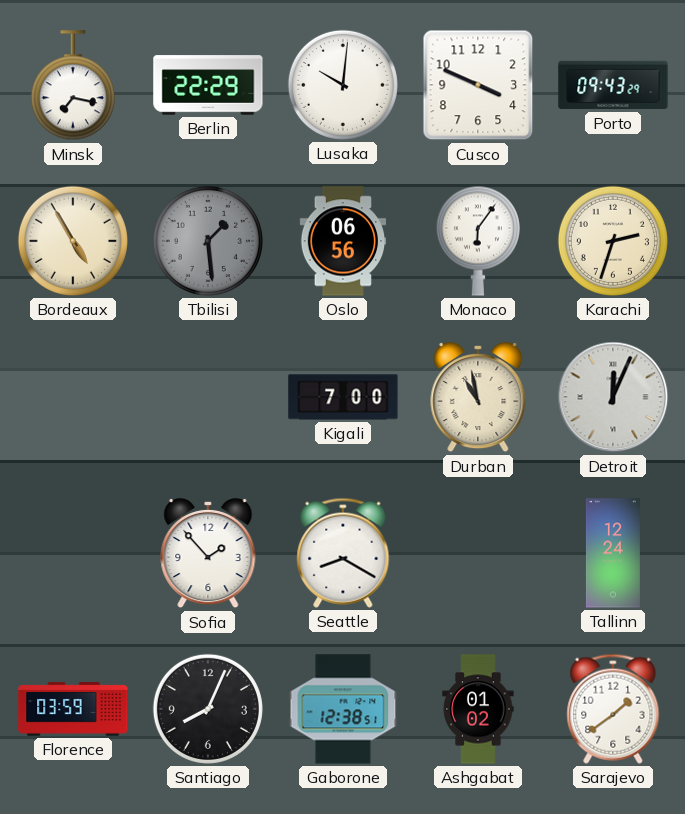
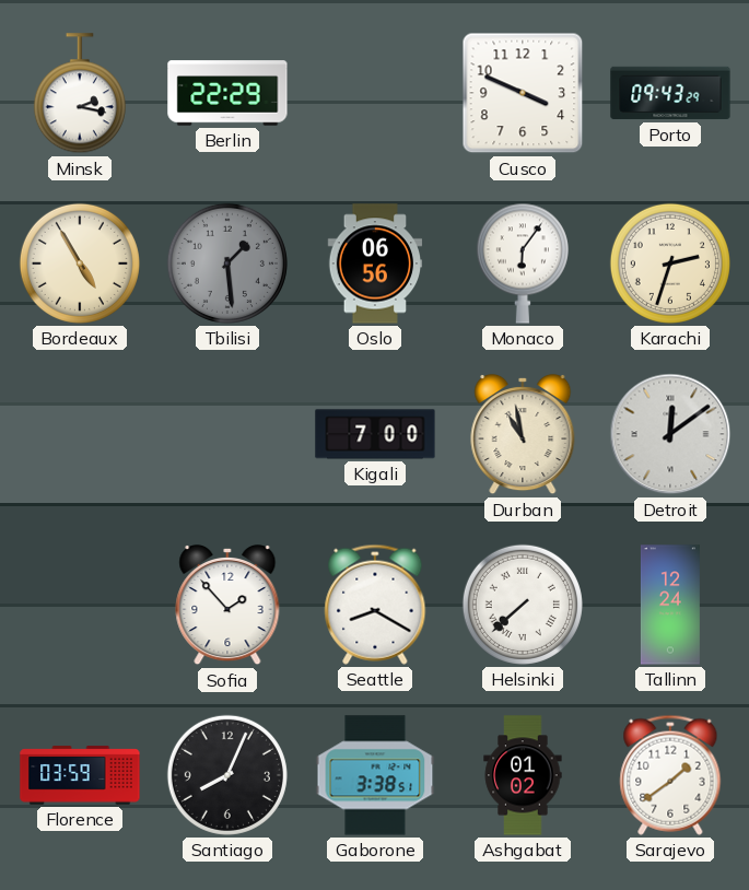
Minsk: 7:17 -> 2:17
Lusaka: 10:01 -> none
Detroit: 12:04 -> 12:09
Helsinki: none -> 7:38
Gaborone: 12:38 -> 3:38
